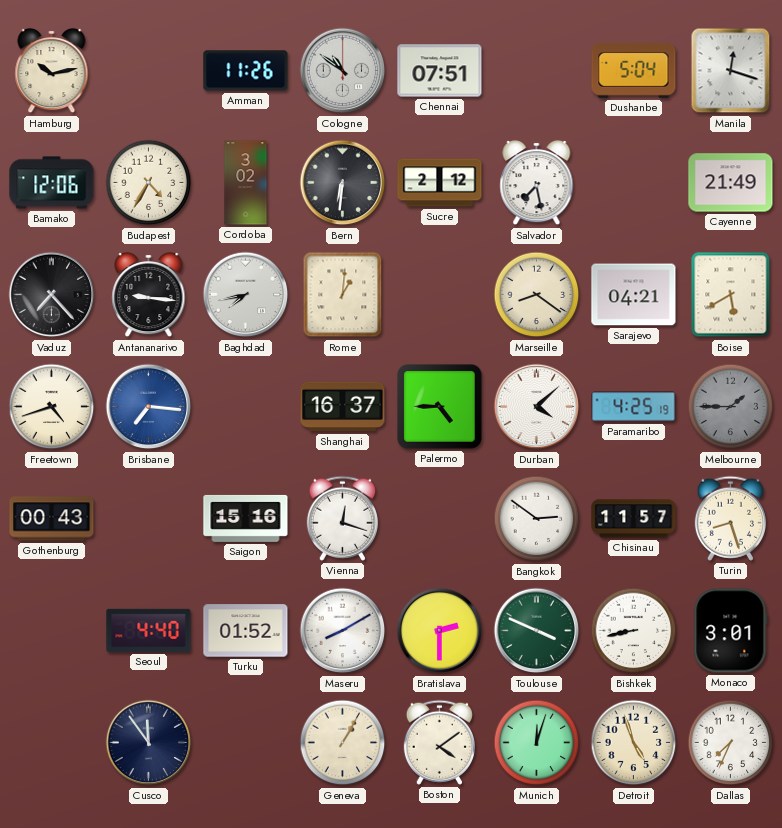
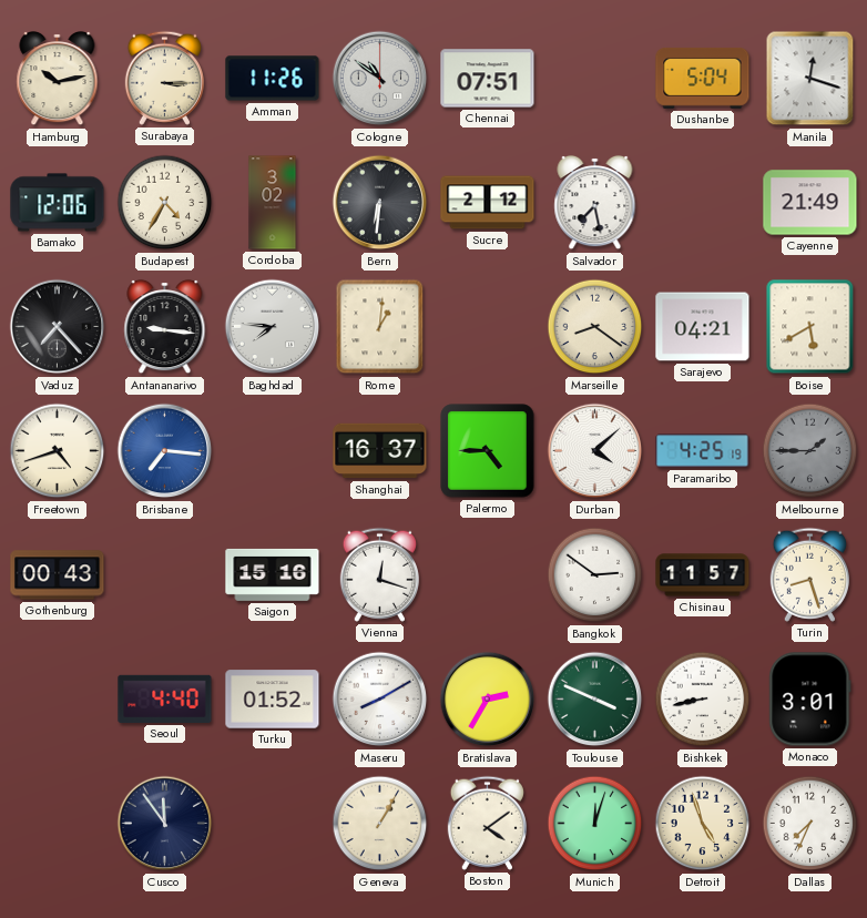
Surabaya: none -> 3:15
Baghdad: 7:43 -> 7:46
Bratislava: 2:30 -> 2:35
